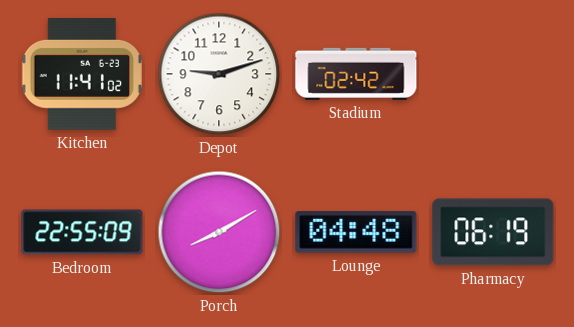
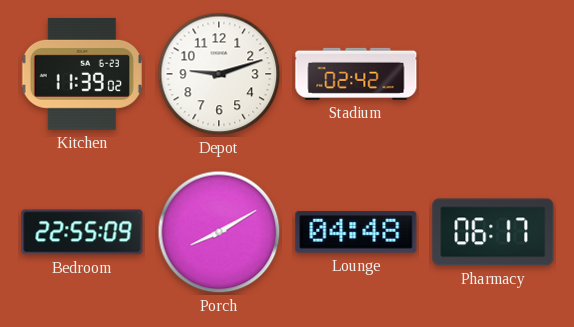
Kitchen: 11:41 -> 11:39
Pharmacy: 06:19 -> 06:17
